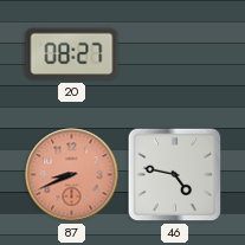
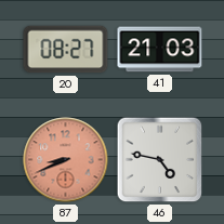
41: none -> 21:03
